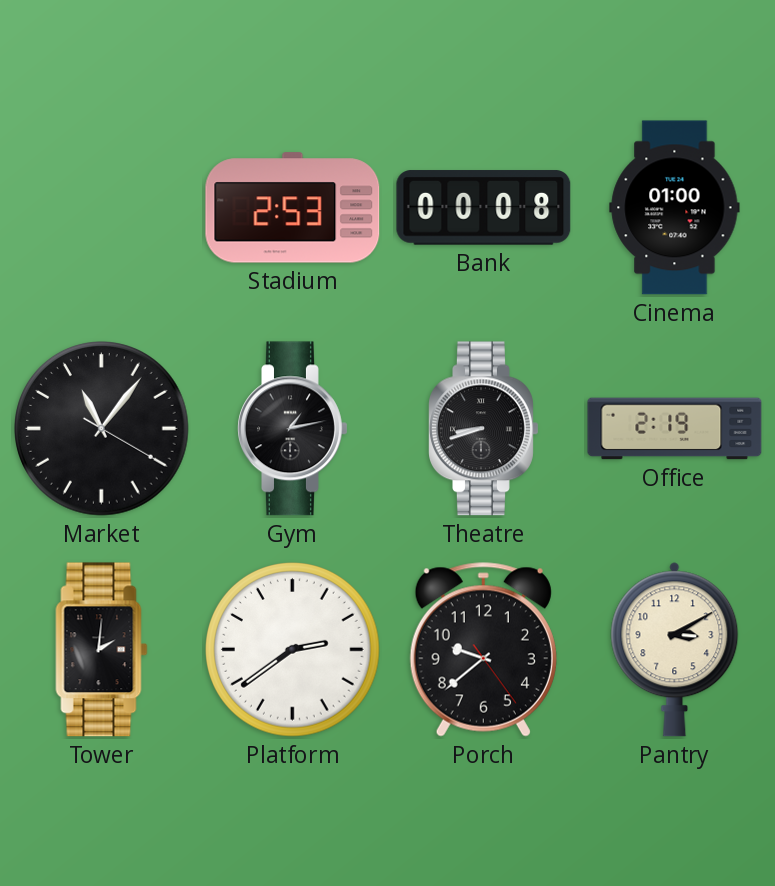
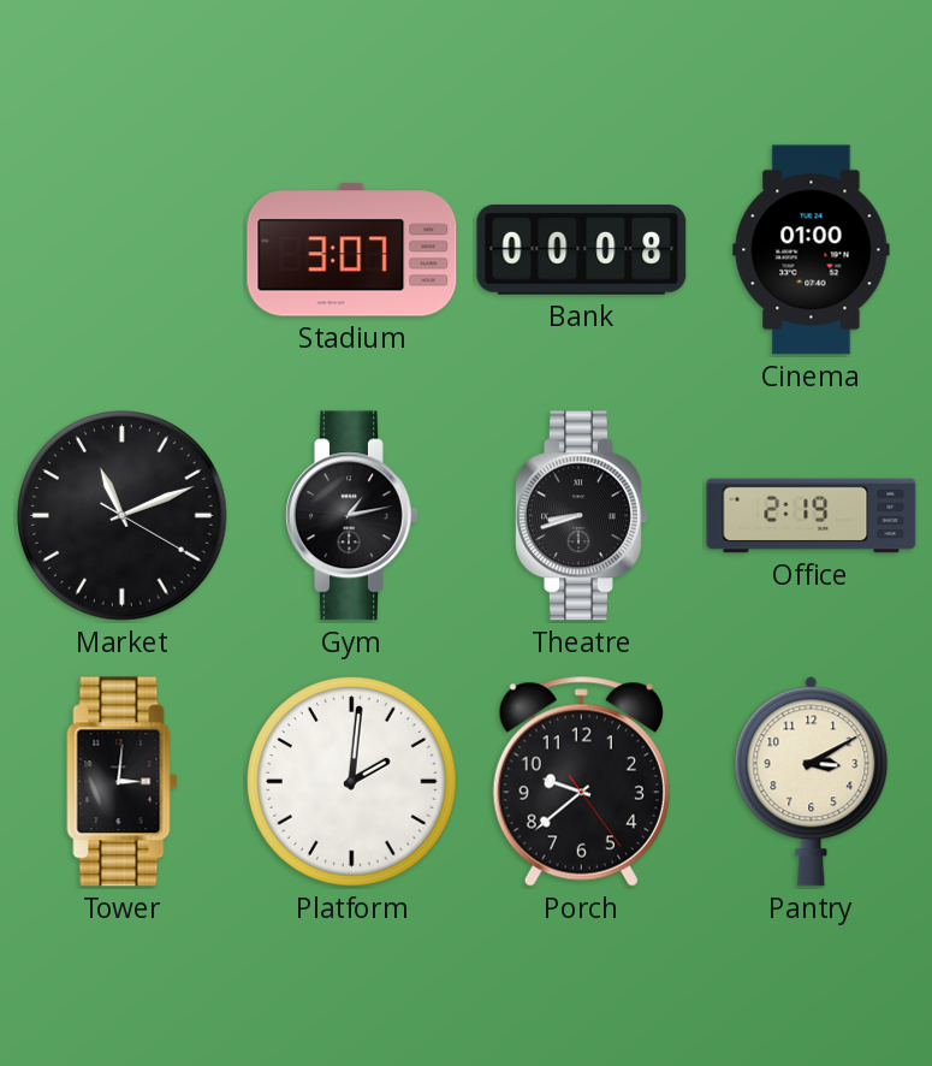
Stadium: 2:53 -> 3:07
Market: 11:06 -> 11:11
Tower: 2:01 -> 3:01
Platform: 2:39 -> 2:01
